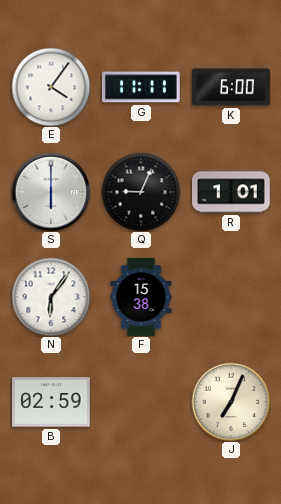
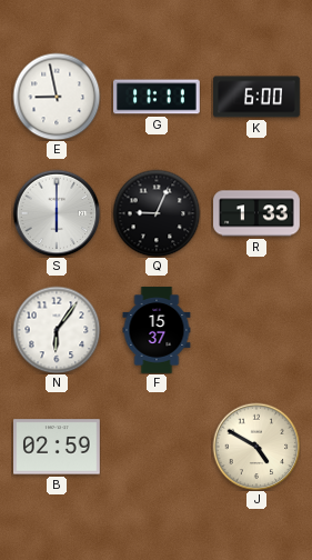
E: 4:06 -> 8:58
R: 1:01 -> 1:33
F: 15:38 -> 15:37
J: 7:04 -> 4:50
